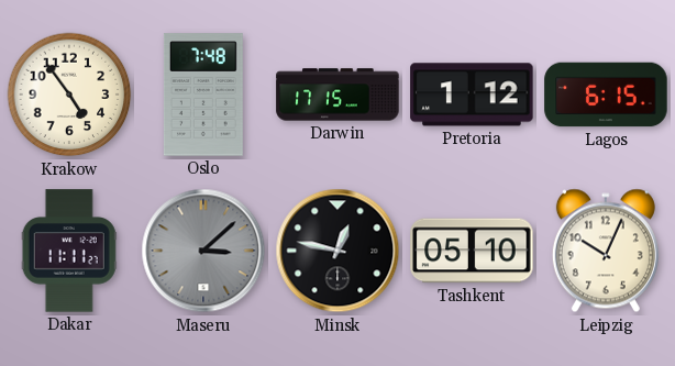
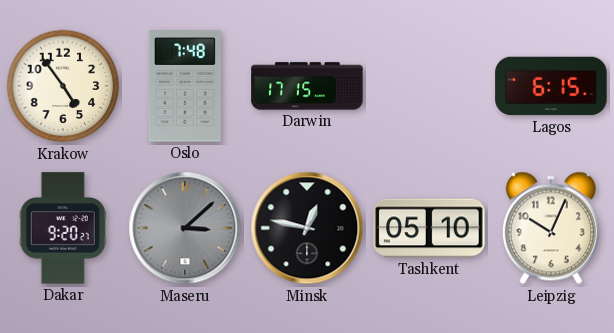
Pretoria: 1:12 -> none
Dakar: 11:11 -> 9:20
